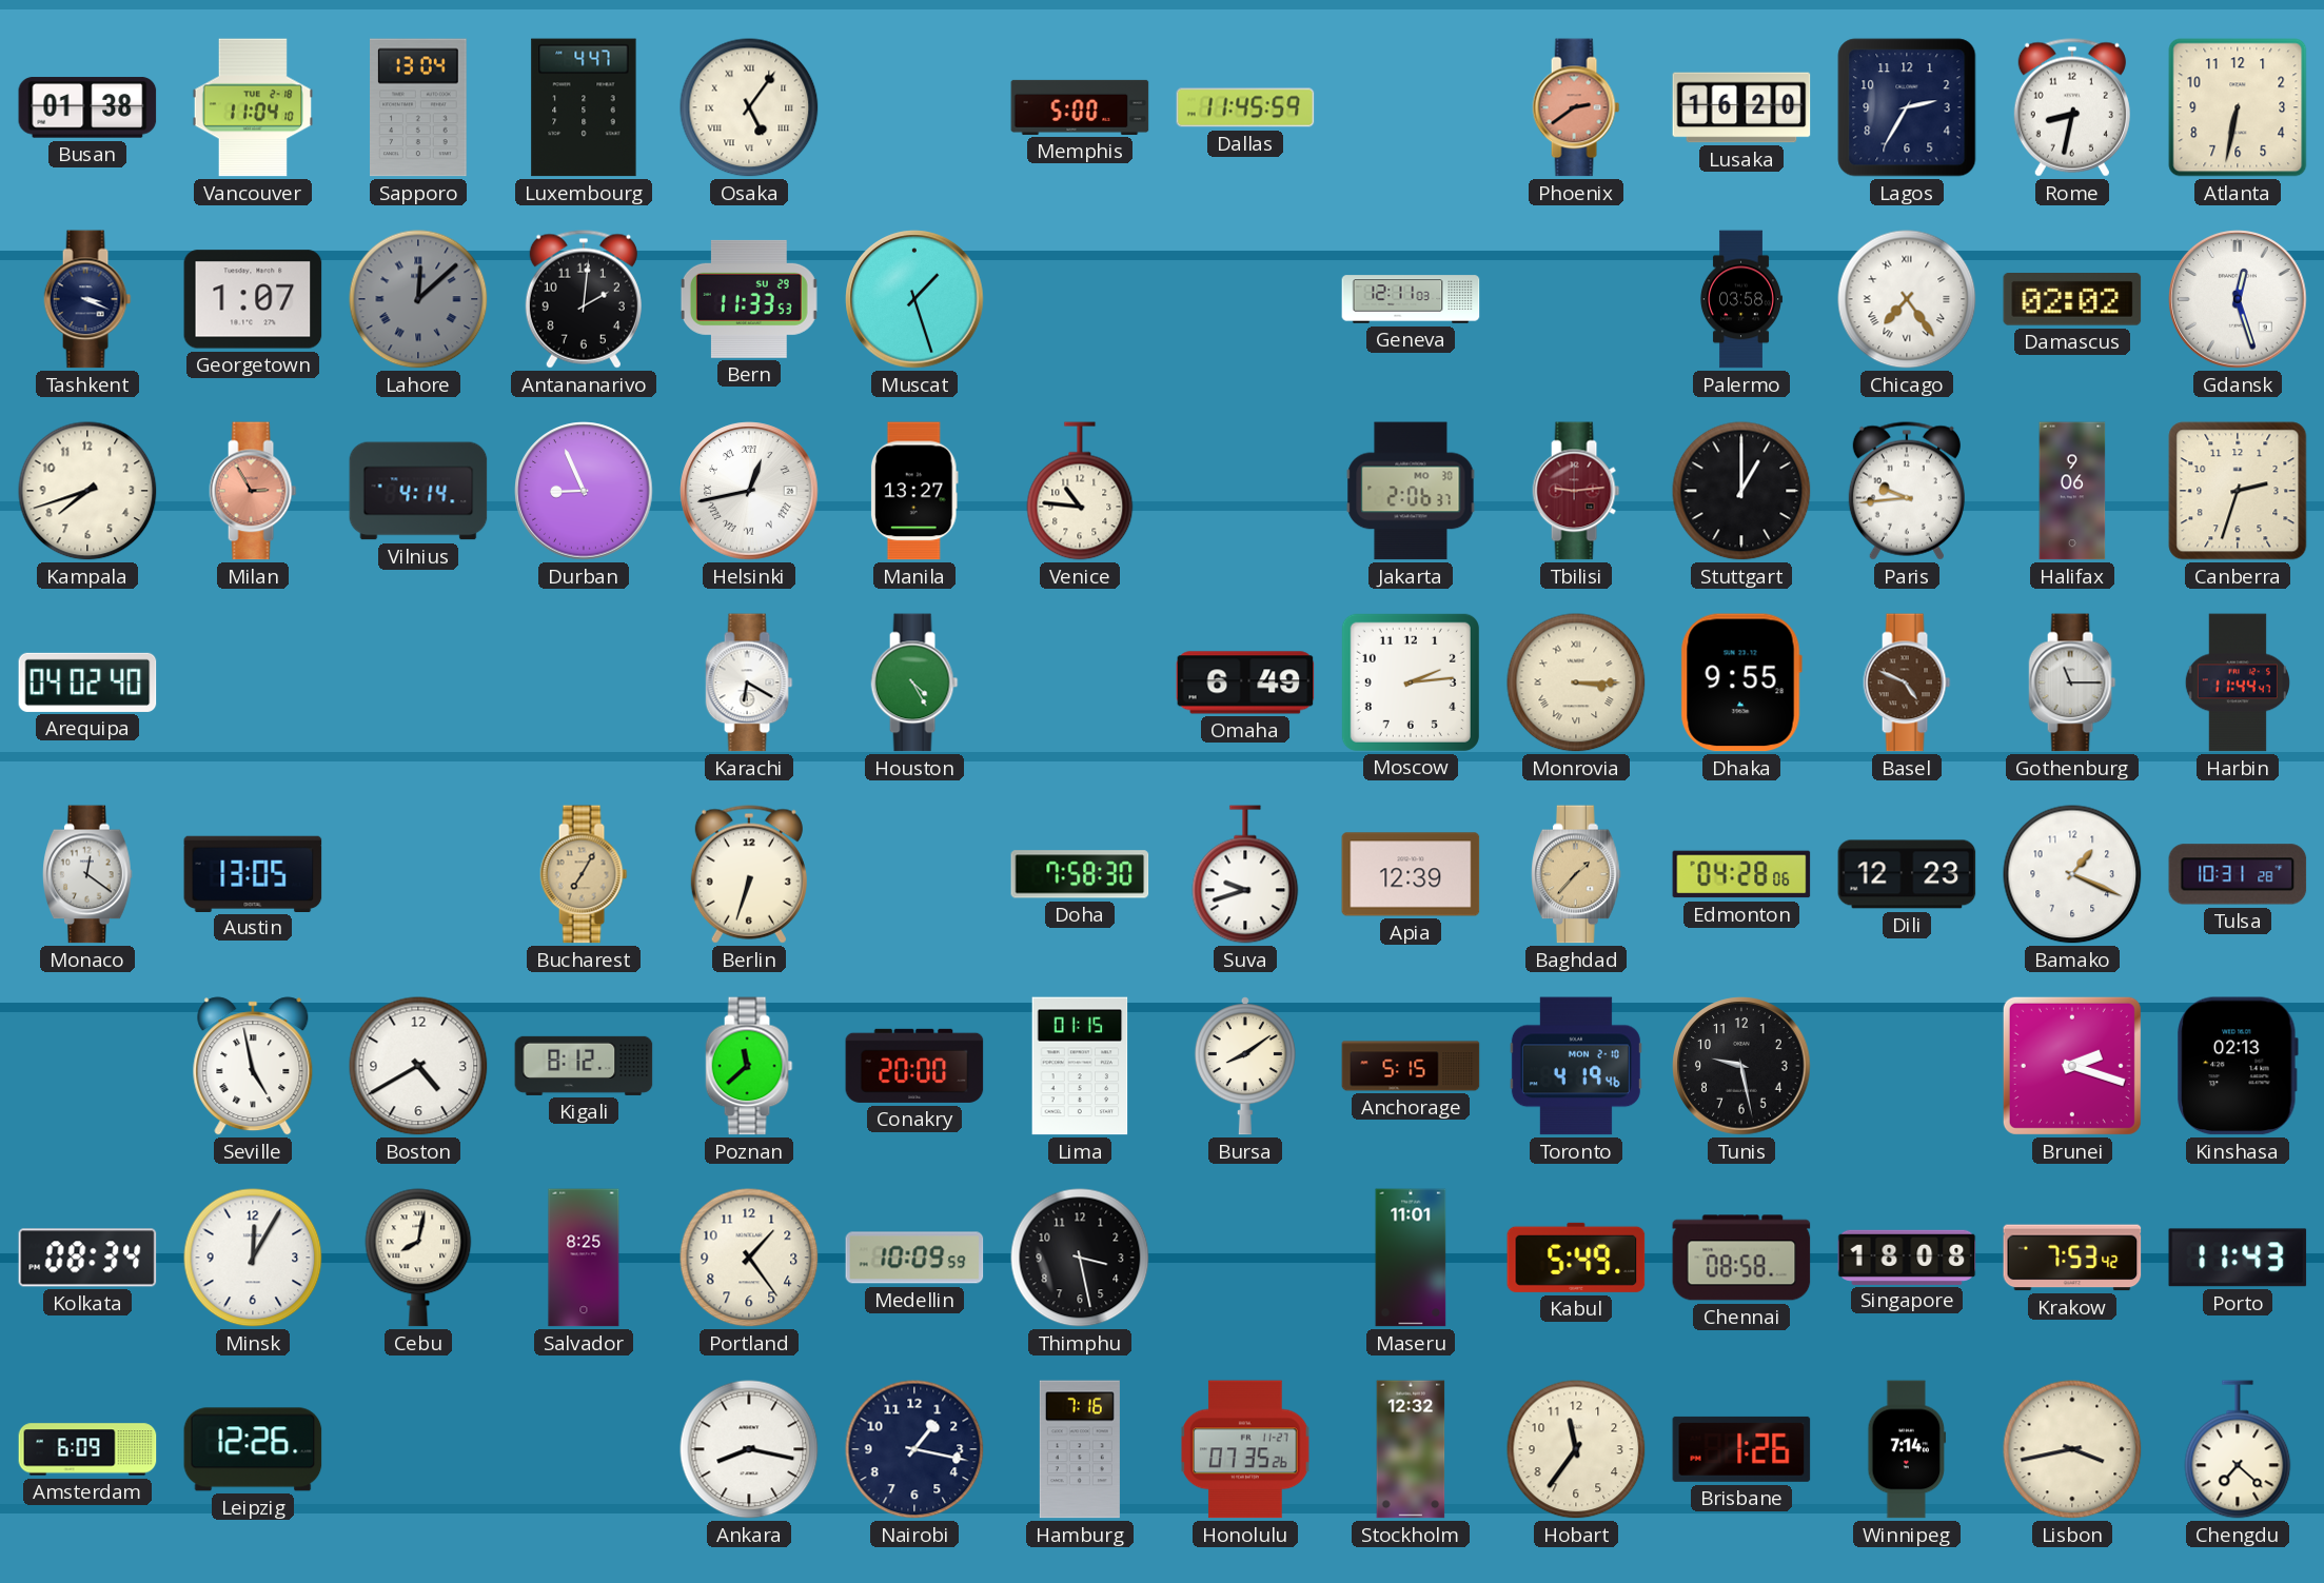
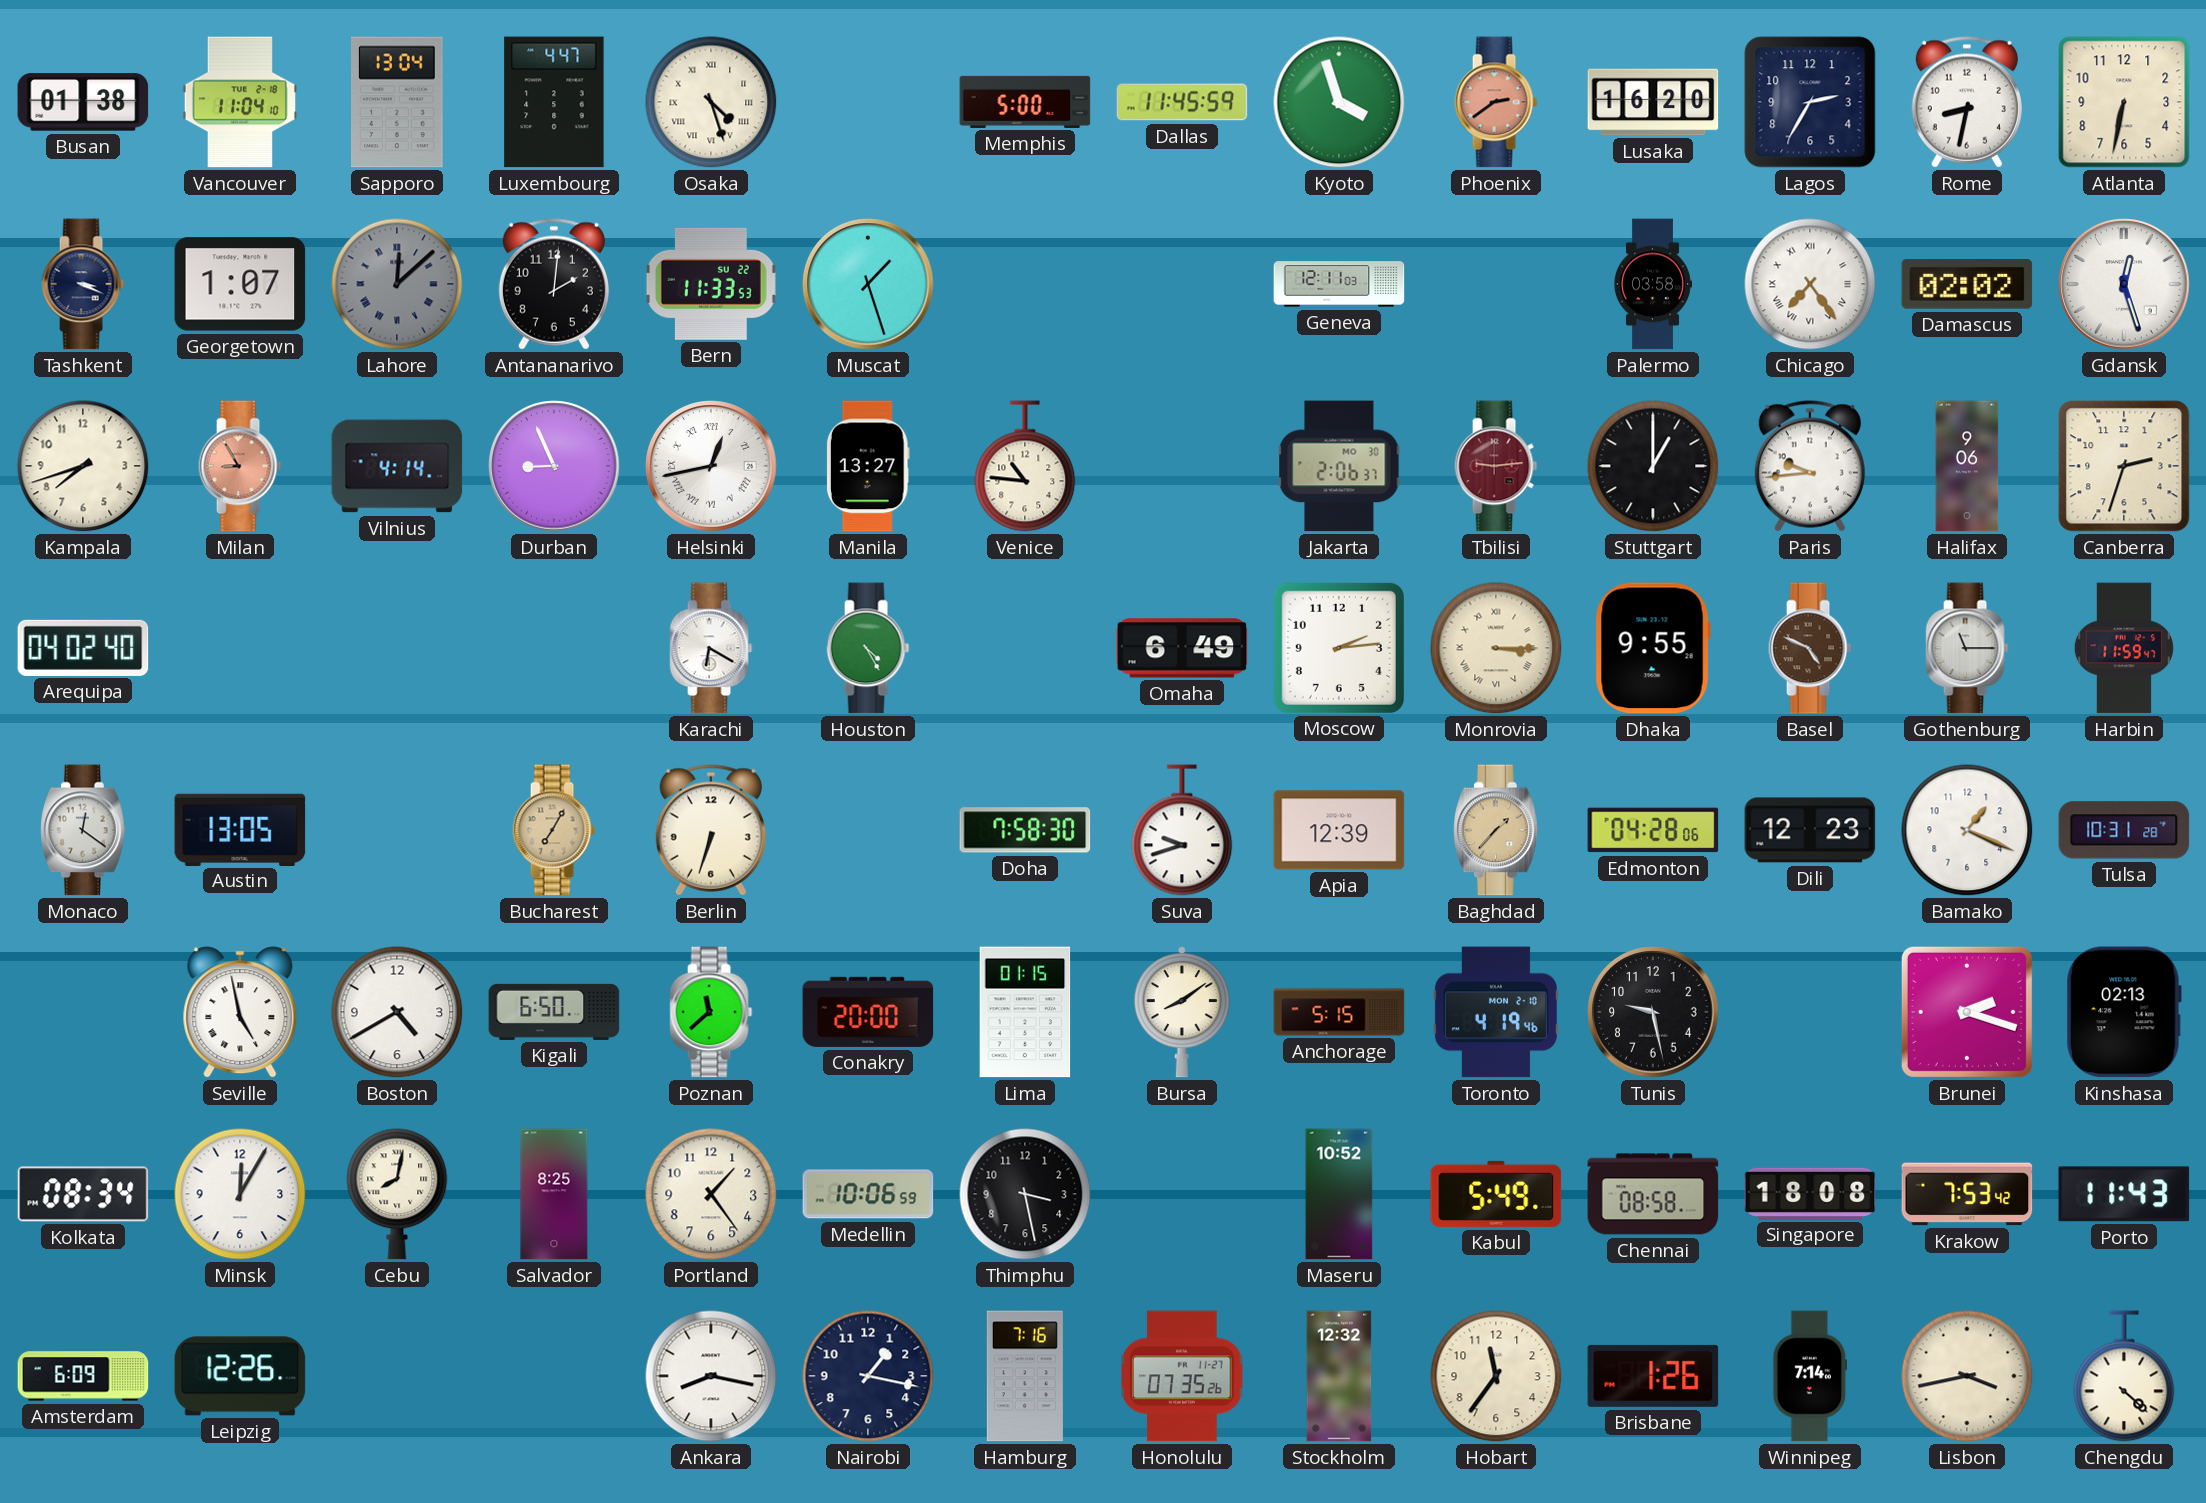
Osaka: 5:06 -> 4:27
Kyoto: none -> 3:57
Bern date: SU 29 -> SU 22
Milan: 2:55 -> 8:55
Harbin: 11:44 -> 11:59
Kigali: 8:12 -> 6:50
Medellin: 10:09 -> 10:06
Maseru: 11:01 -> 10:52
Chengdu: 7:22 -> 4:22
